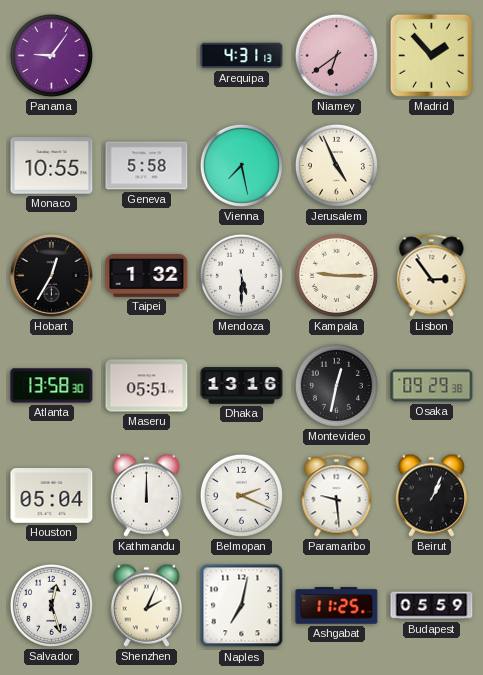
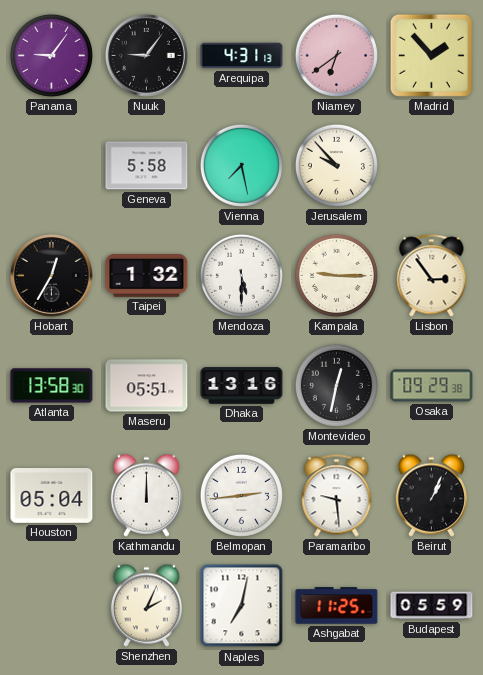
Nuuk: none -> 9:06
Monaco: 10:55 -> none
Jerusalem: 4:56 -> 9:53
Belmopan: 2:19 -> 2:44
Salvador: 12:27 -> none
